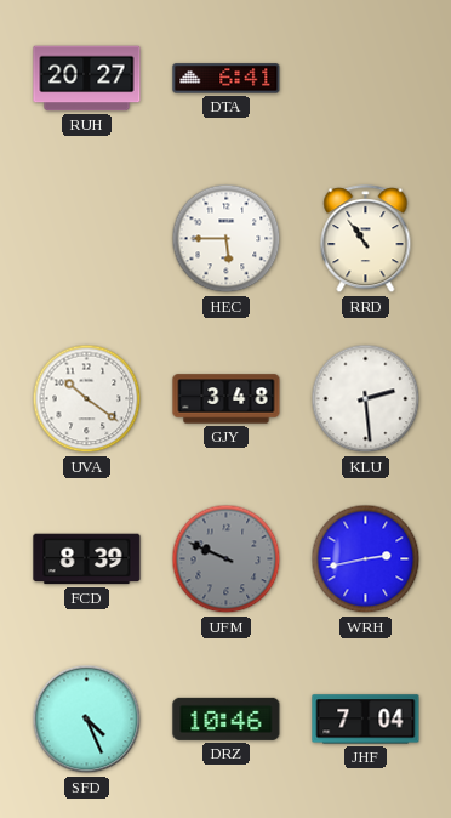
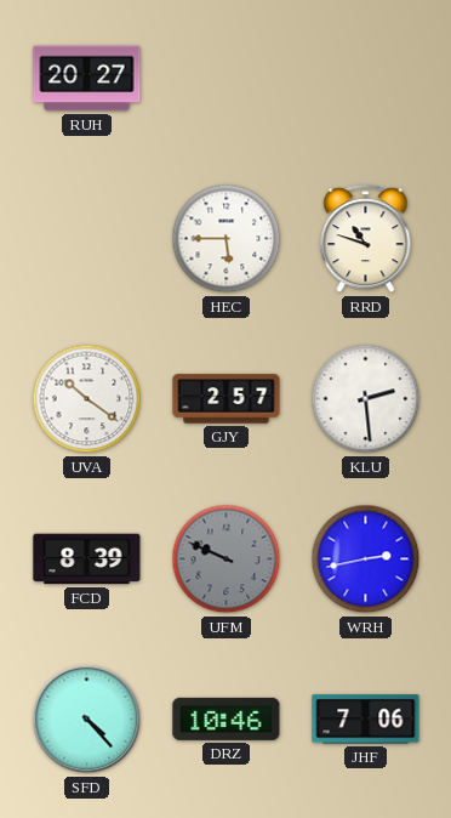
DTA: 6:41 -> none
RRD: 10:54 -> 10:48
GJY: 3:48 -> 2:57
SFD: 4:26 -> 4:23
JHF: 7:04 -> 7:06
